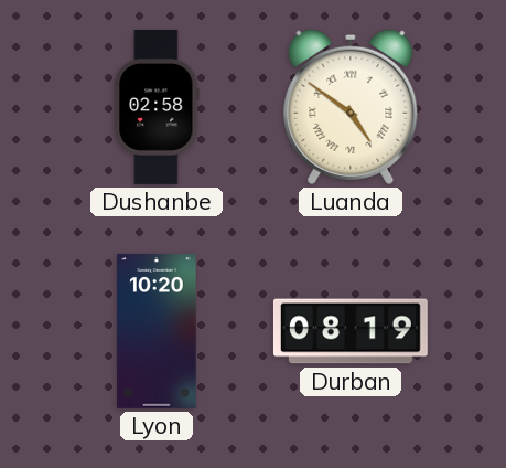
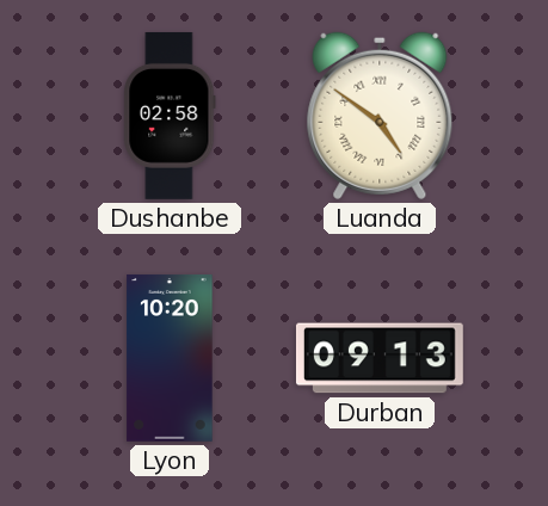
Durban: 08:19 -> 09:13
